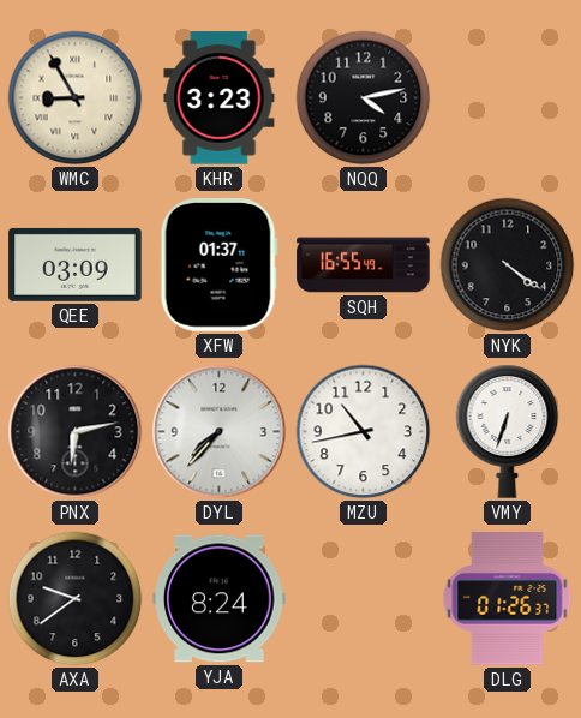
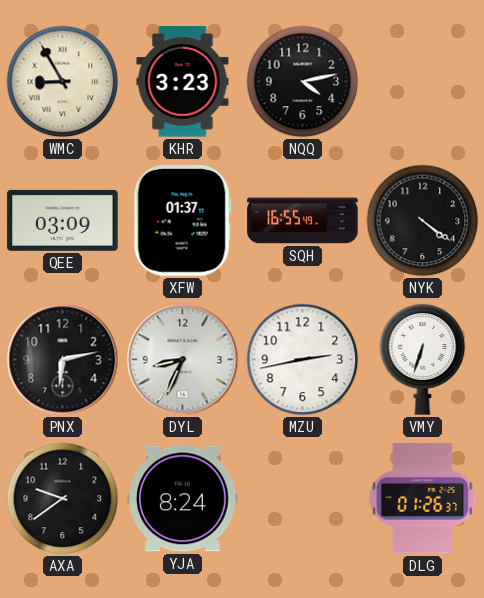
DYL: 7:37 -> 8:34
MZU: 10:43 -> 2:43
